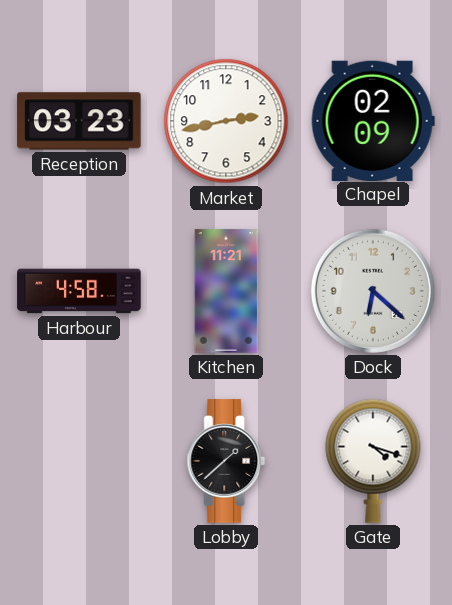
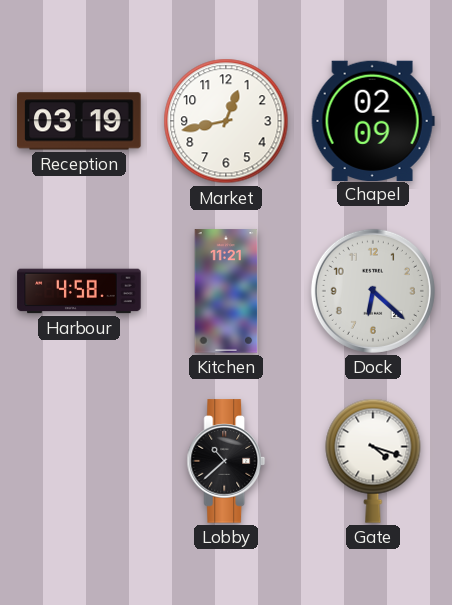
Reception: 03:23 -> 03:19
Market: 2:43 -> 12:43
Lobby: 1:38 -> 10:38
